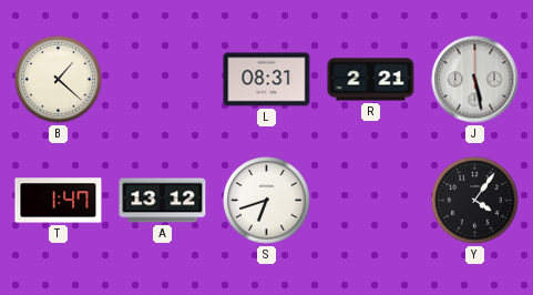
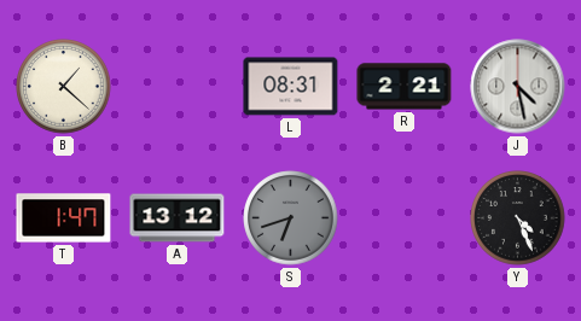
J: 5:28 -> 4:28
S dial: white -> grey
Y: 4:06 -> 4:26
